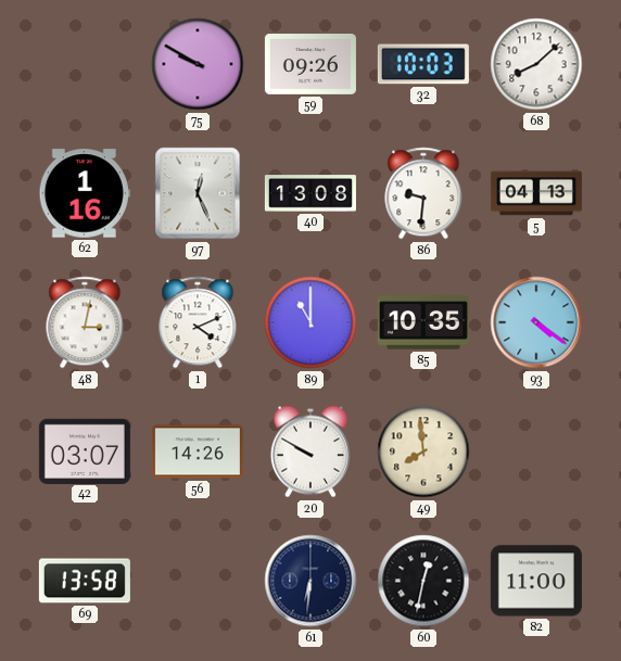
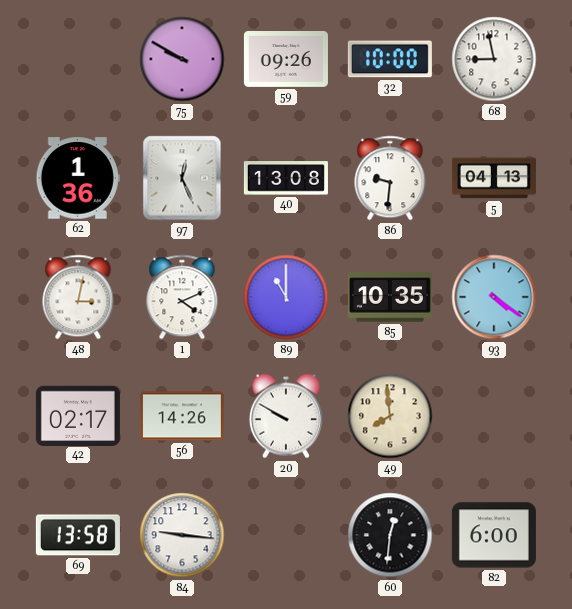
32: 10:03 -> 10:00
68: 8:08 -> 8:58
62: 1:16 -> 1:36
42: 03:07 -> 02:17
84: none -> 9:16
61: 6:31 -> none
60: 12:32 -> 12:31
82: 11:00 -> 6:00
